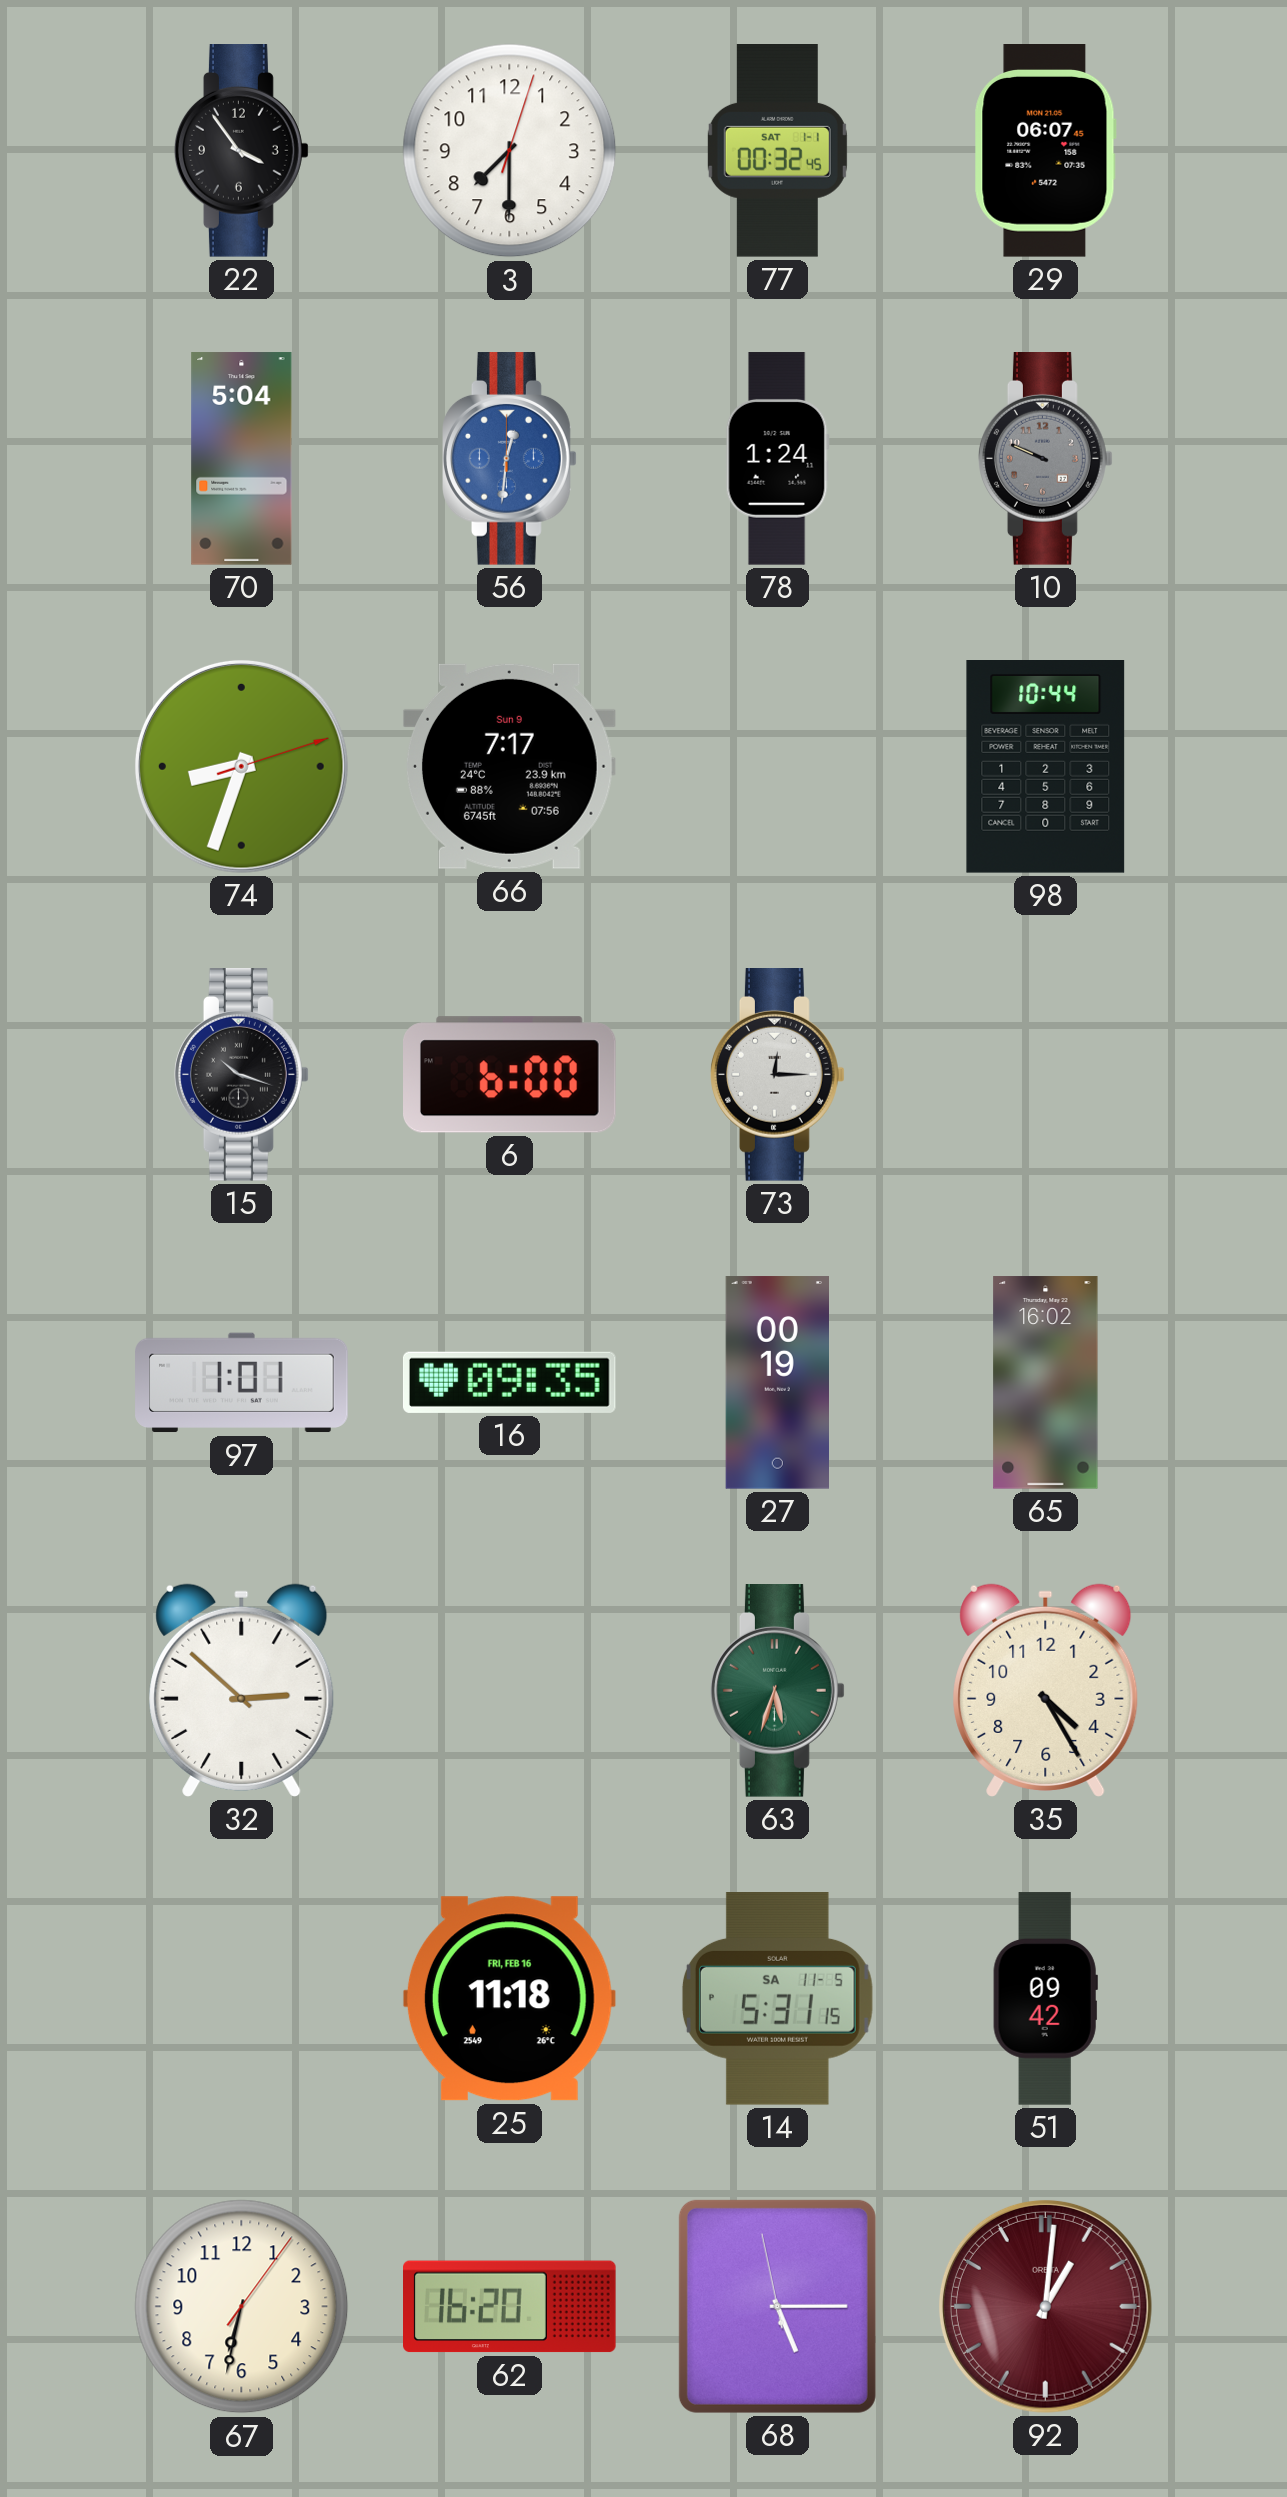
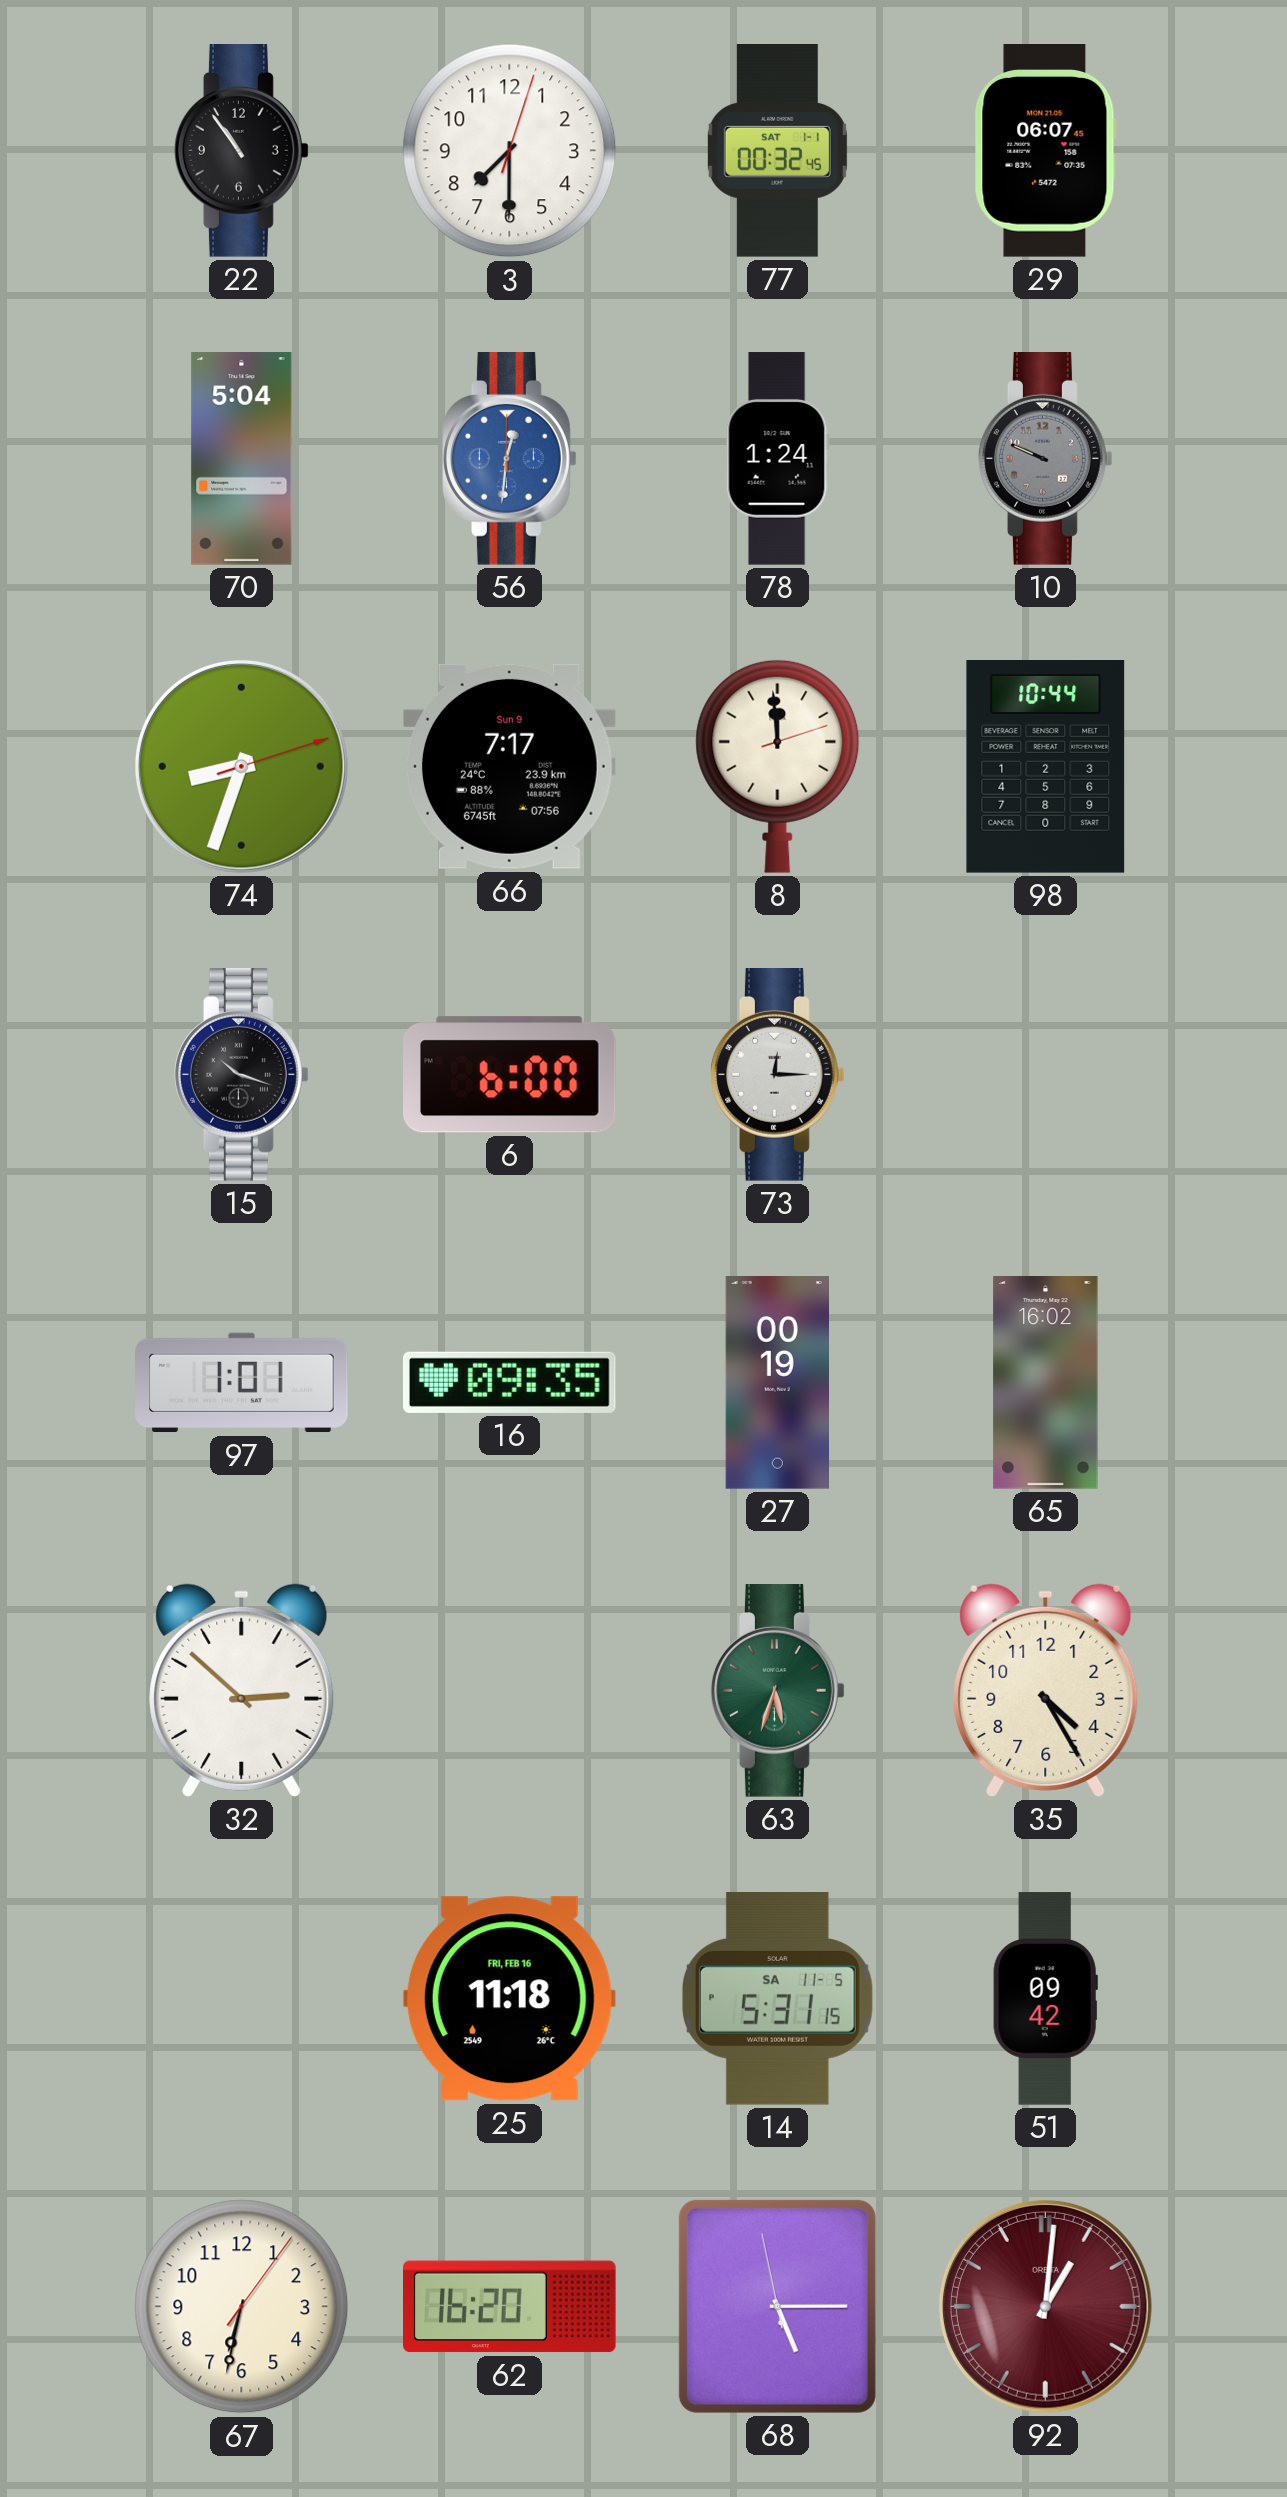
22: 3:54 -> 10:54
8: none -> 11:59
